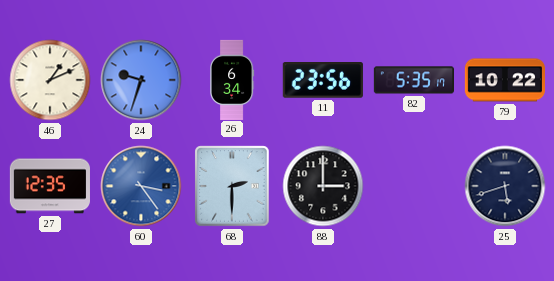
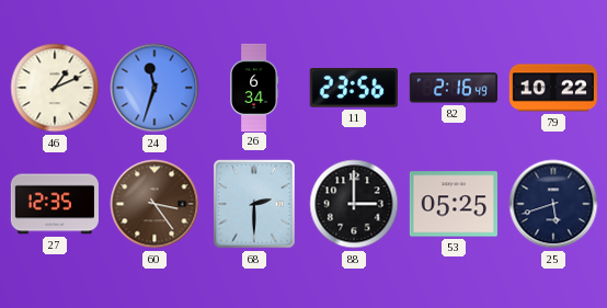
24: 9:33 -> 11:33
82: 5:35 -> 2:16
60 dial: blue -> brown
53: none -> 05:25
